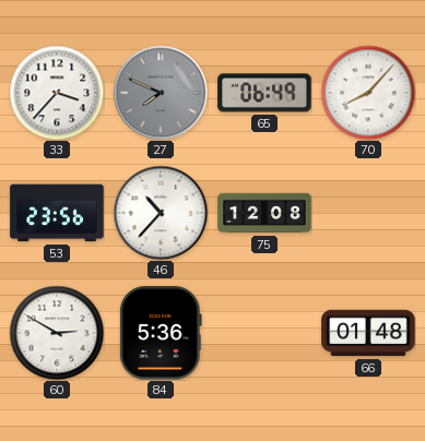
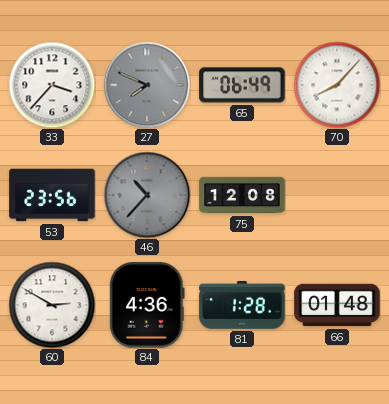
46 dial: white -> grey
84: 5:36 -> 4:36
81: none -> 1:28
